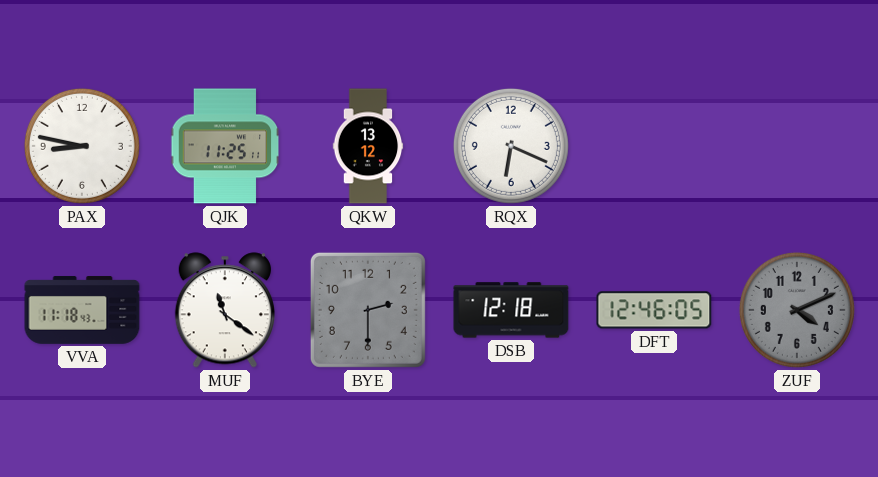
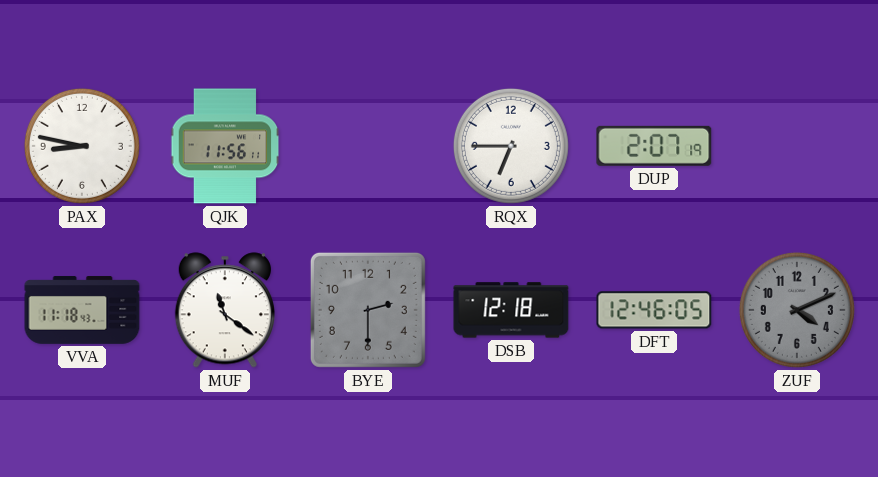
QJK: 11:25 -> 11:56
QKW: 13:12 -> none
RQX: 6:19 -> 6:45
DUP: none -> 2:07
